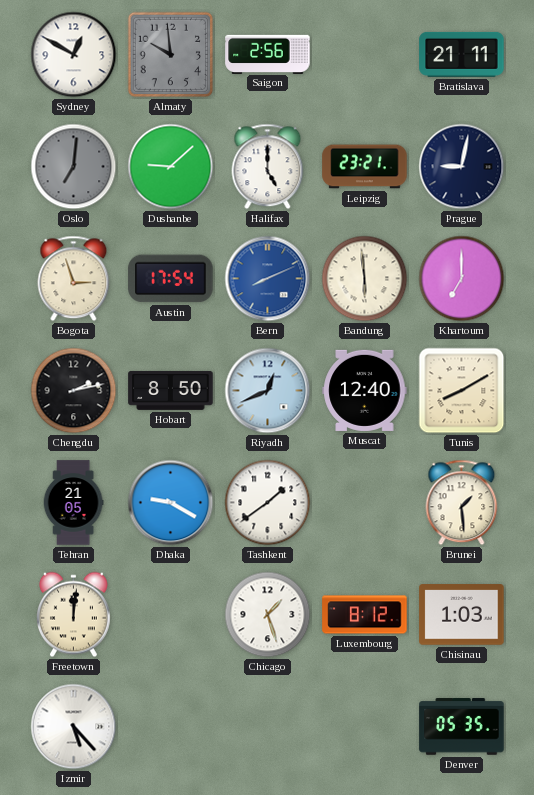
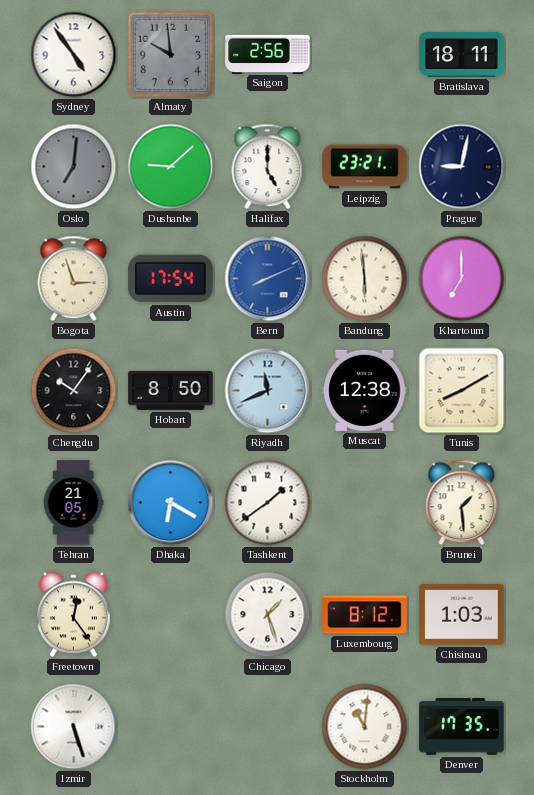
Sydney: 12:50 -> 4:54
Bratislava: 21:11 -> 18:11
Chengdu: 2:13 -> 10:06
Riyadh: 12:41 -> 11:41
Muscat: 12:40 -> 12:38
Dhaka: 9:20 -> 6:20
Freetown: 12:01 -> 12:24
Izmir: 5:23 -> 5:27
Stockholm: none -> 11:01
Denver: 05:35 -> 17:35
